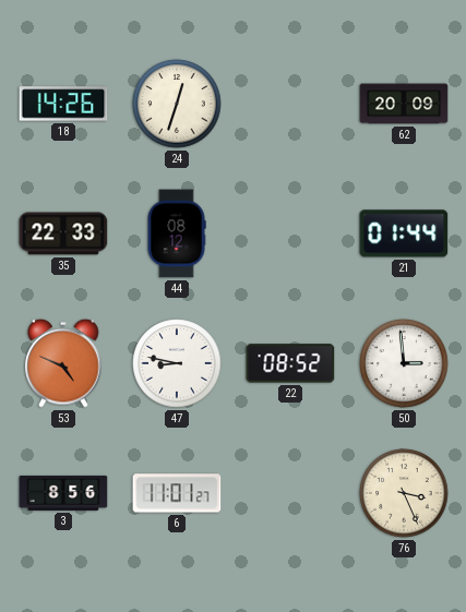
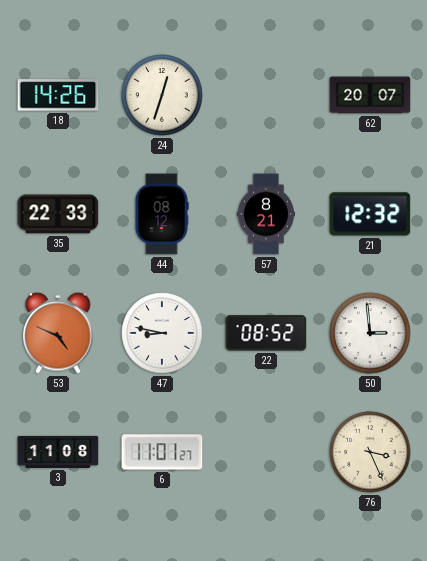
62: 20:09 -> 20:07
57: none -> 8:21
21: 01:44 -> 12:32
3: 8:56 -> 11:08
